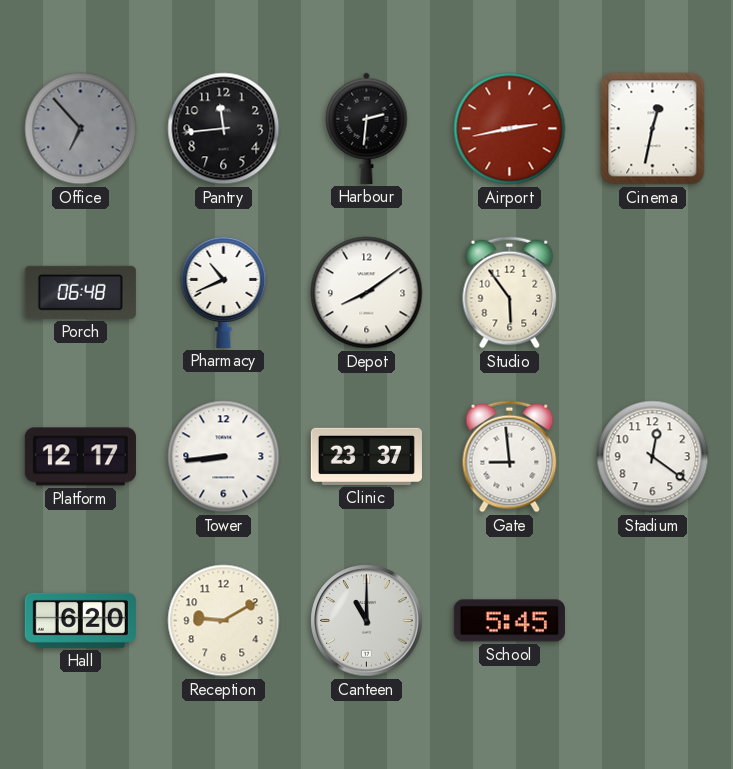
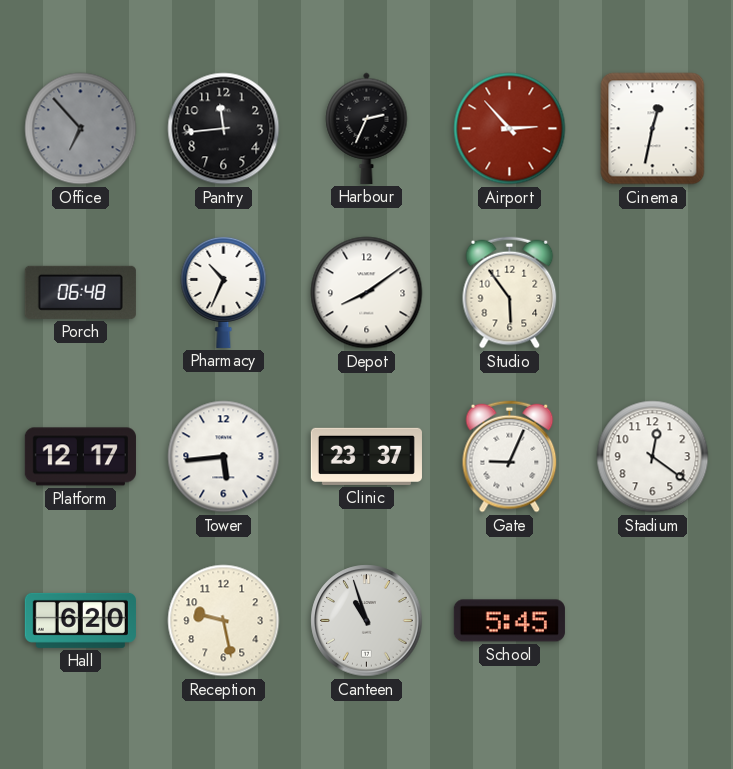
Harbour: 2:31 -> 2:34
Airport: 2:43 -> 2:53
Pharmacy: 10:41 -> 10:34
Tower: 8:44 -> 5:44
Gate: 8:59 -> 9:04
Reception: 9:10 -> 9:28
Canteen: 11:00 -> 10:57
